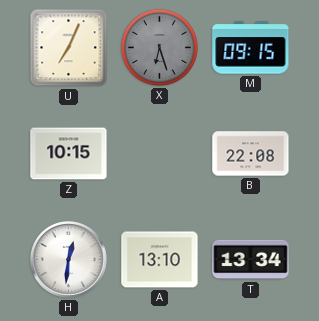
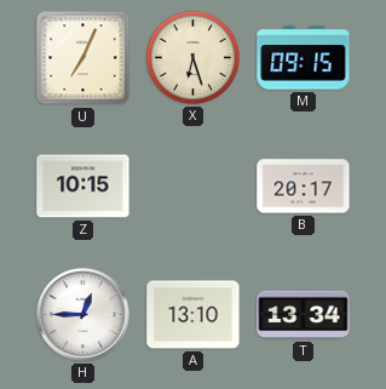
X dial: grey -> cream
B: 22:08 -> 20:17
H: 12:31 -> 12:45
